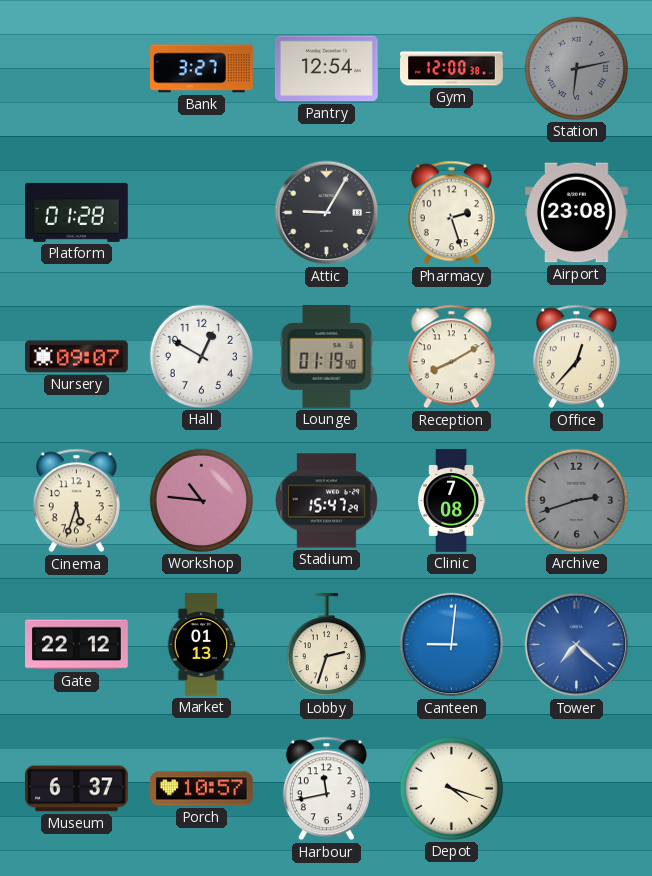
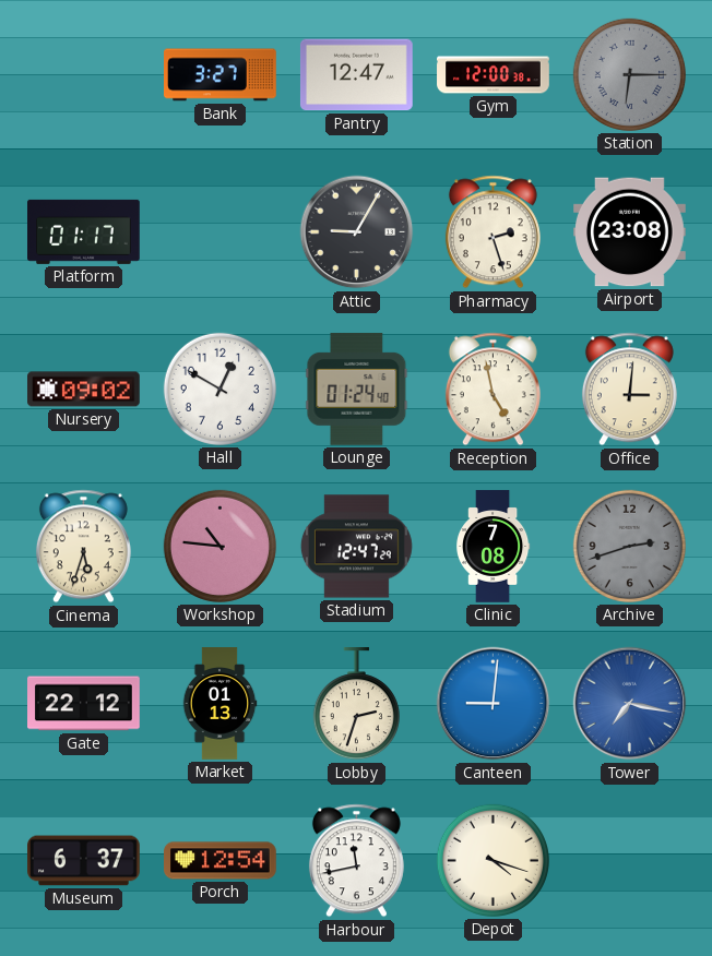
Pantry: 12:54 -> 12:47
Station: 6:13 -> 6:15
Platform: 01:28 -> 01:17
Nursery: 09:07 -> 09:02
Lounge: 01:19 -> 01:24
Reception: 8:10 -> 4:58
Office: 12:37 -> 3:01
Stadium: 15:47 -> 12:47
Tower: 7:22 -> 7:17
Porch: 10:57 -> 12:54
